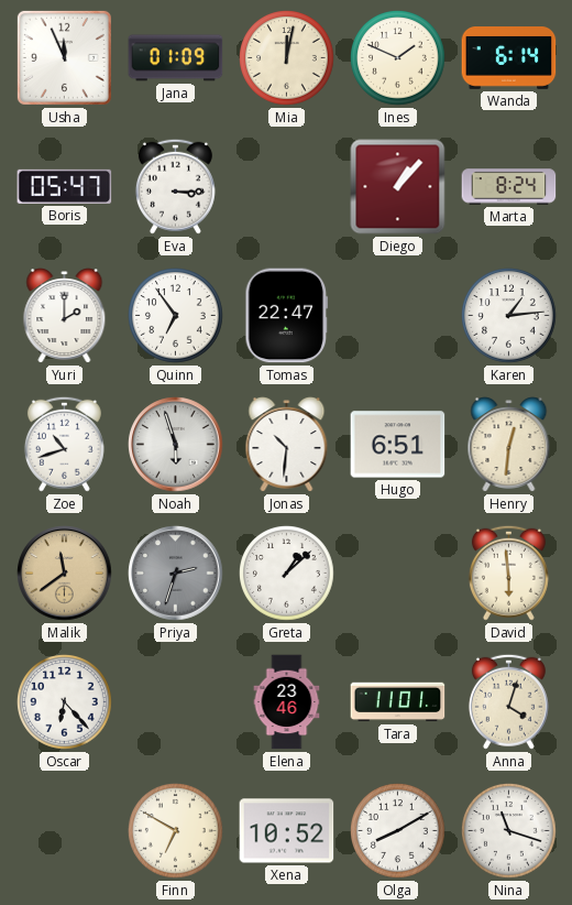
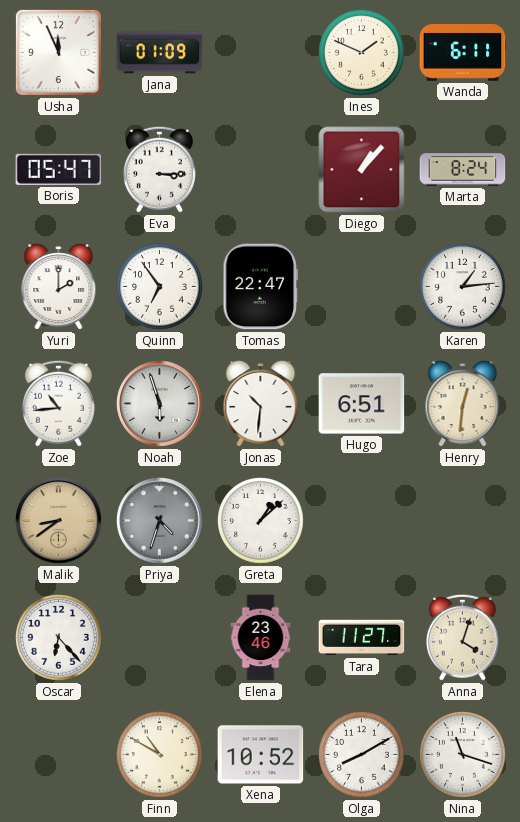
Mia: 12:02 -> none
Wanda: 6:14 -> 6:11
Zoe: 10:42 -> 10:44
Malik: 11:39 -> 8:39
Priya: 2:33 -> 4:33
David: 5:59 -> none
Tara: 11:01 -> 11:27
Finn: 6:50 -> 10:50
